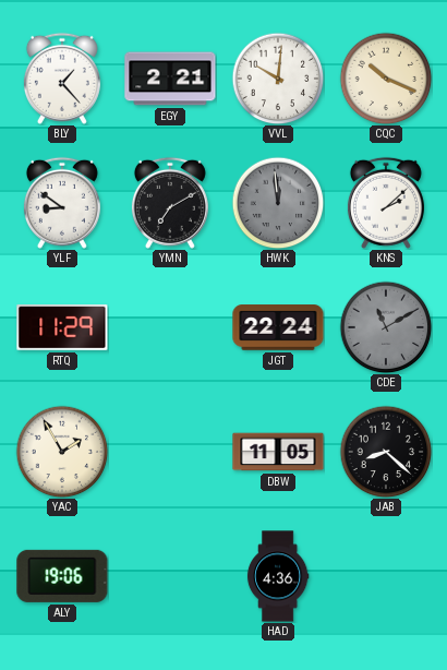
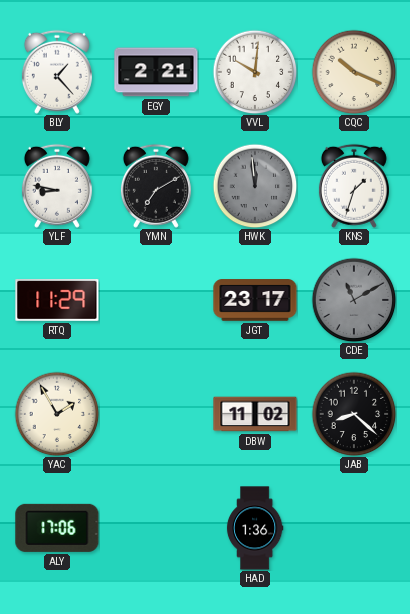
YLF: 8:51 -> 8:47
KNS: 2:08 -> 1:33
JGT: 22:24 -> 23:17
DBW: 11:05 -> 11:02
ALY: 19:06 -> 17:06
HAD: 4:36 -> 1:36
